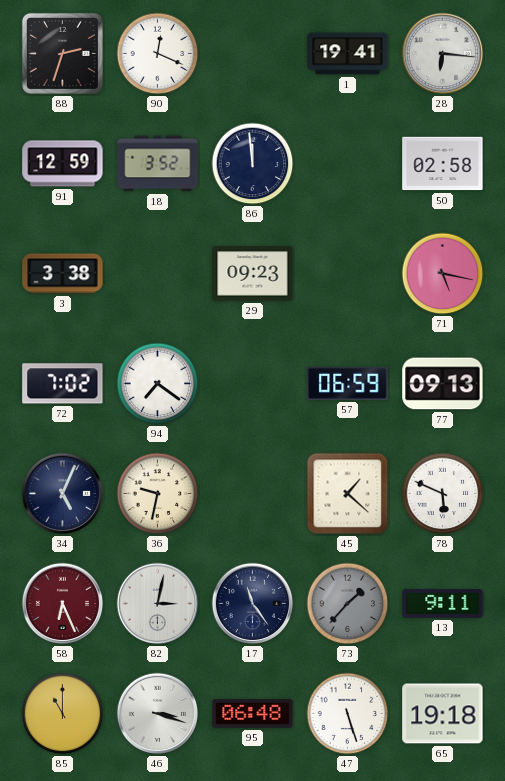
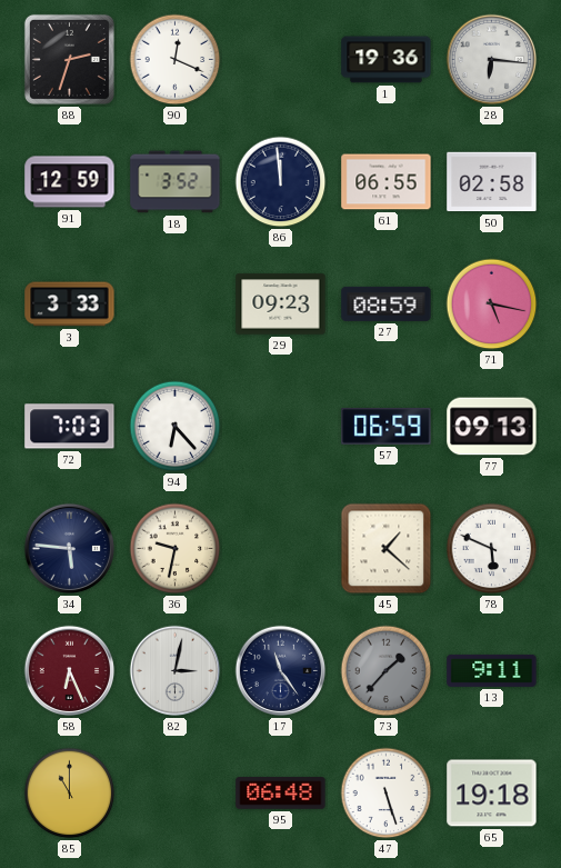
1: 19:41 -> 19:36
61: none -> 06:55
3: 3:38 -> 3:33
27: none -> 08:59
72: 7:02 -> 7:03
94: 7:21 -> 6:23
34: 5:04 -> 5:46
46: 3:18 -> none
